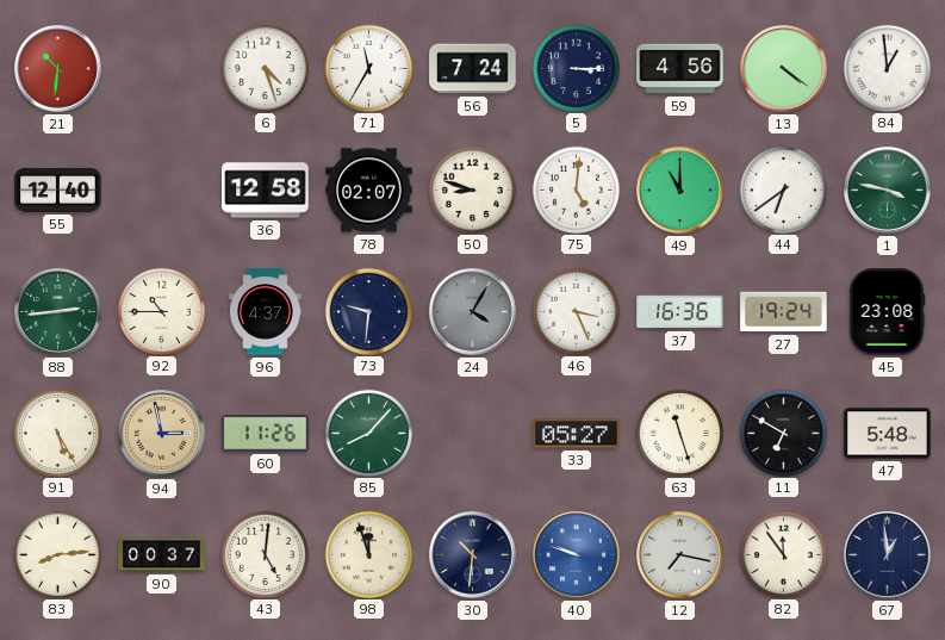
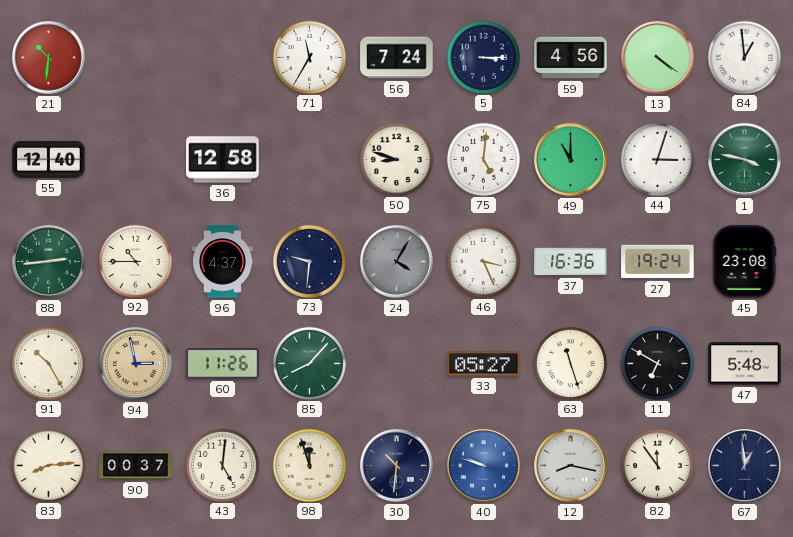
6: 4:27 -> none
78: 02:07 -> none
44: 6:39 -> 3:03
91: 5:25 -> 10:25
12: 7:17 -> 8:17
